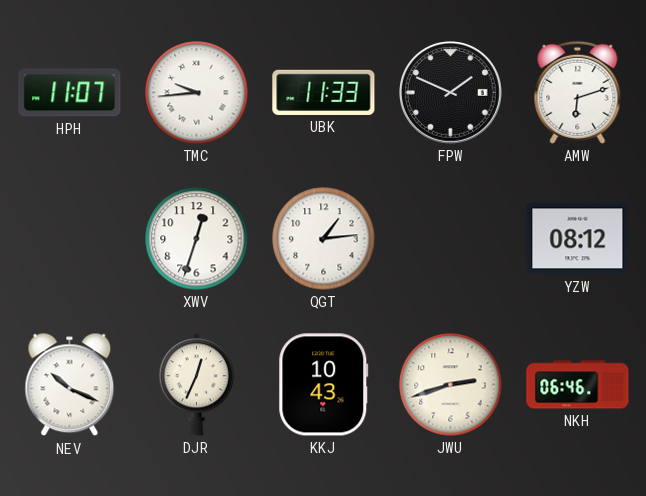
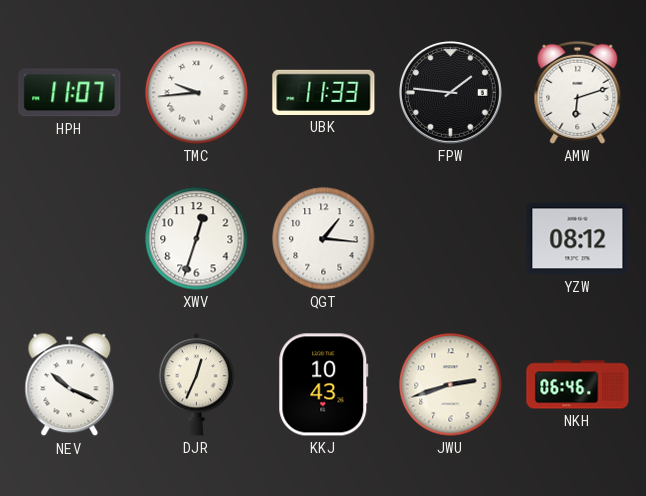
FPW: 1:49 -> 1:46
QGT: 1:14 -> 1:16
